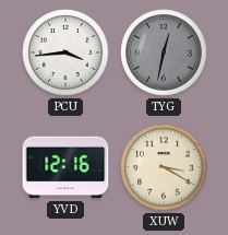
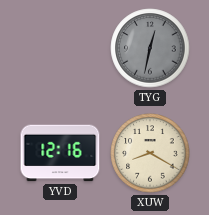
PCU: 3:44 -> none
XUW: 3:20 -> 8:20
